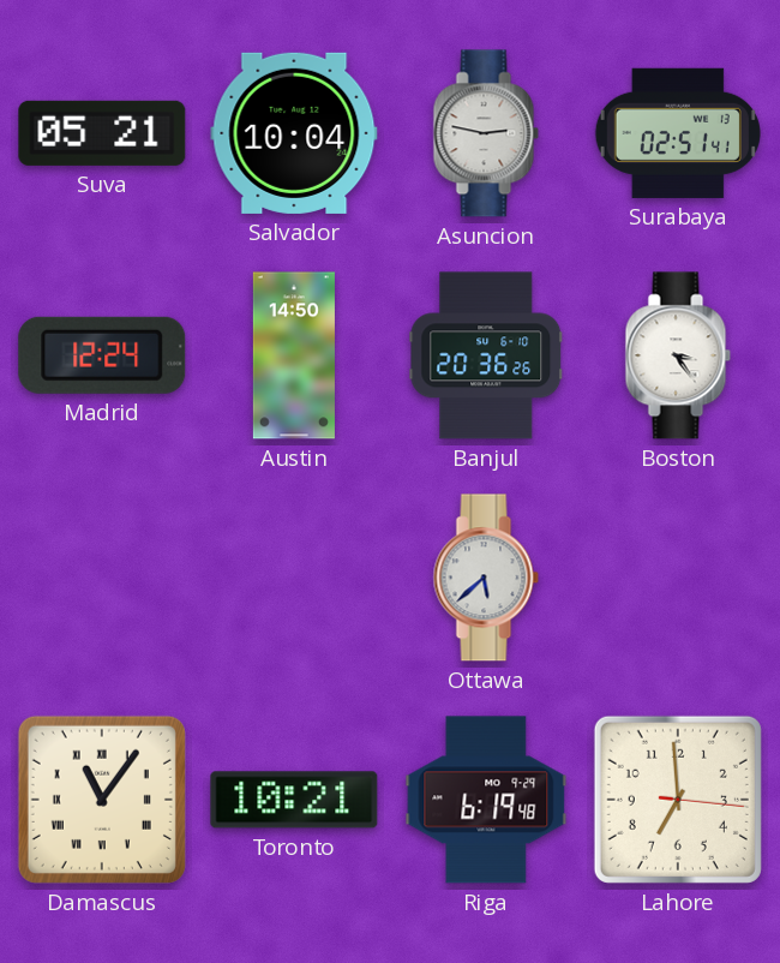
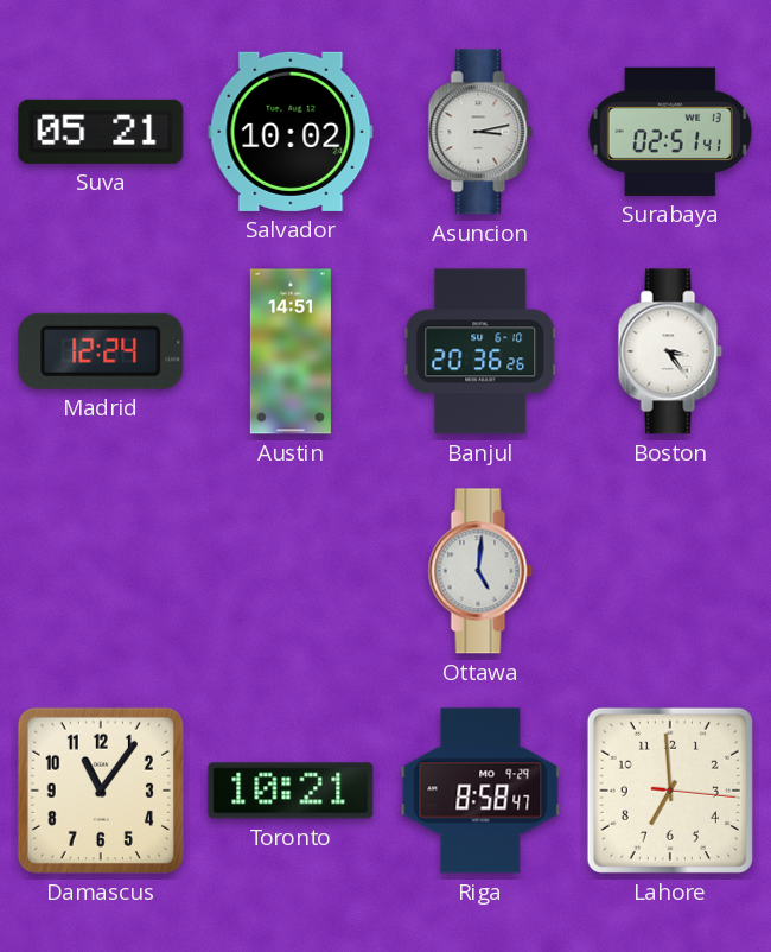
Salvador: 10:04 -> 10:02
Asuncion: 2:47 -> 3:13
Austin: 14:50 -> 14:51
Ottawa: 5:38 -> 5:01
Damascus numerals: Roman -> Arabic
Riga: 6:19 -> 8:58
